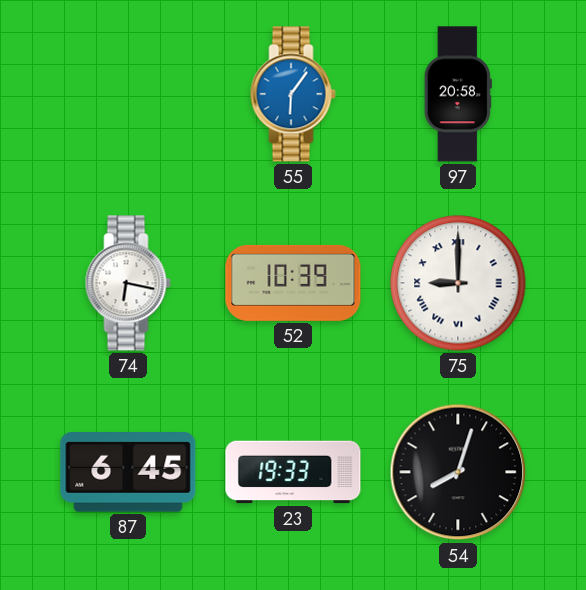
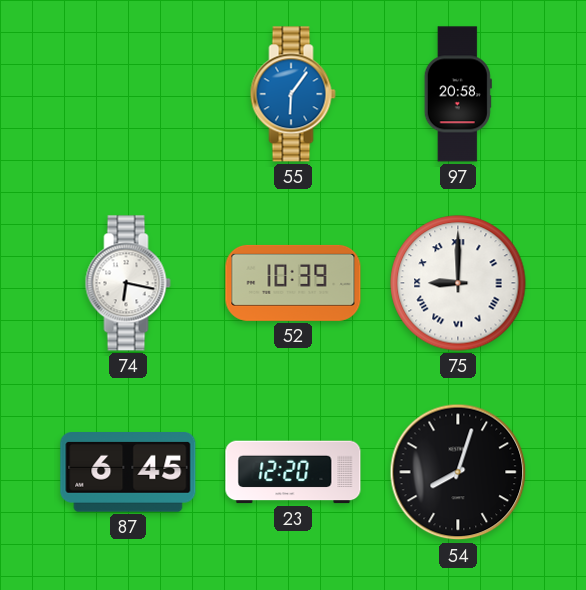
23: 19:33 -> 12:20
